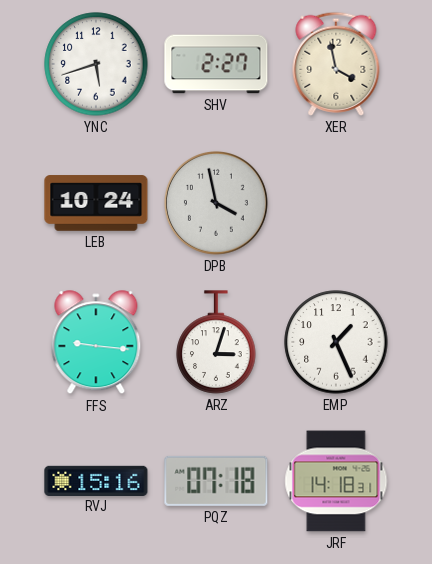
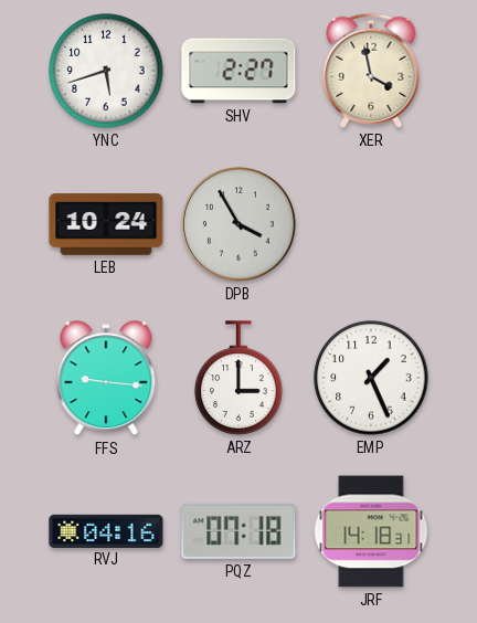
DPB: 3:58 -> 3:55
ARZ: 3:03 -> 3:00
RVJ: 15:16 -> 04:16
